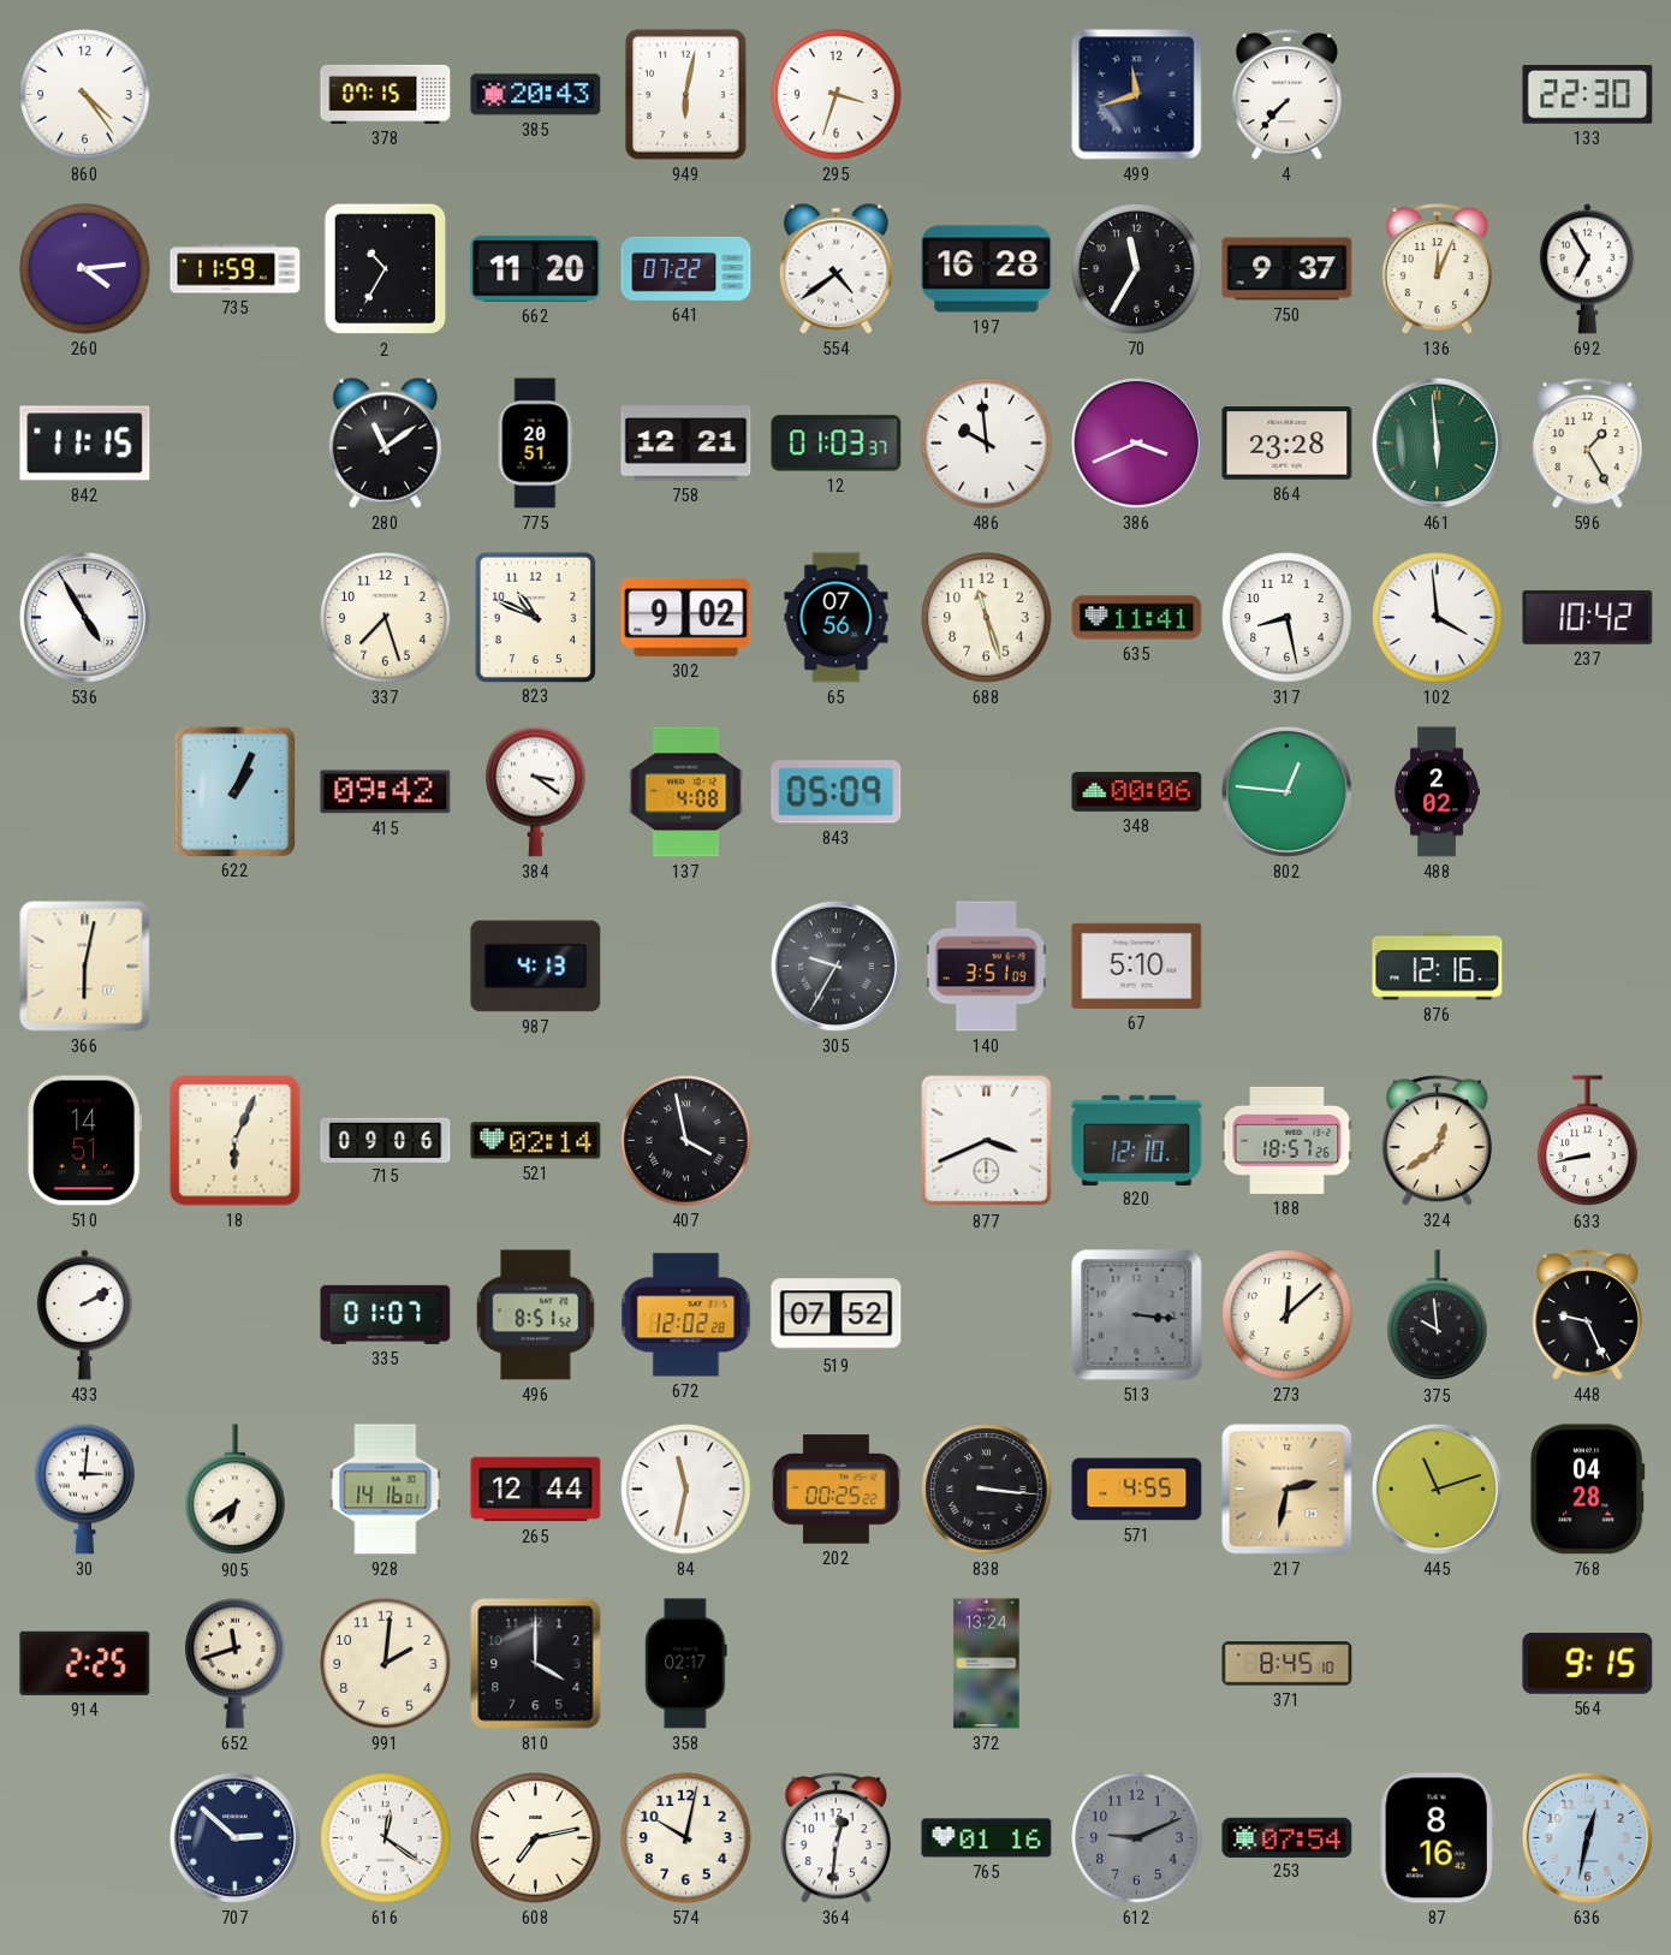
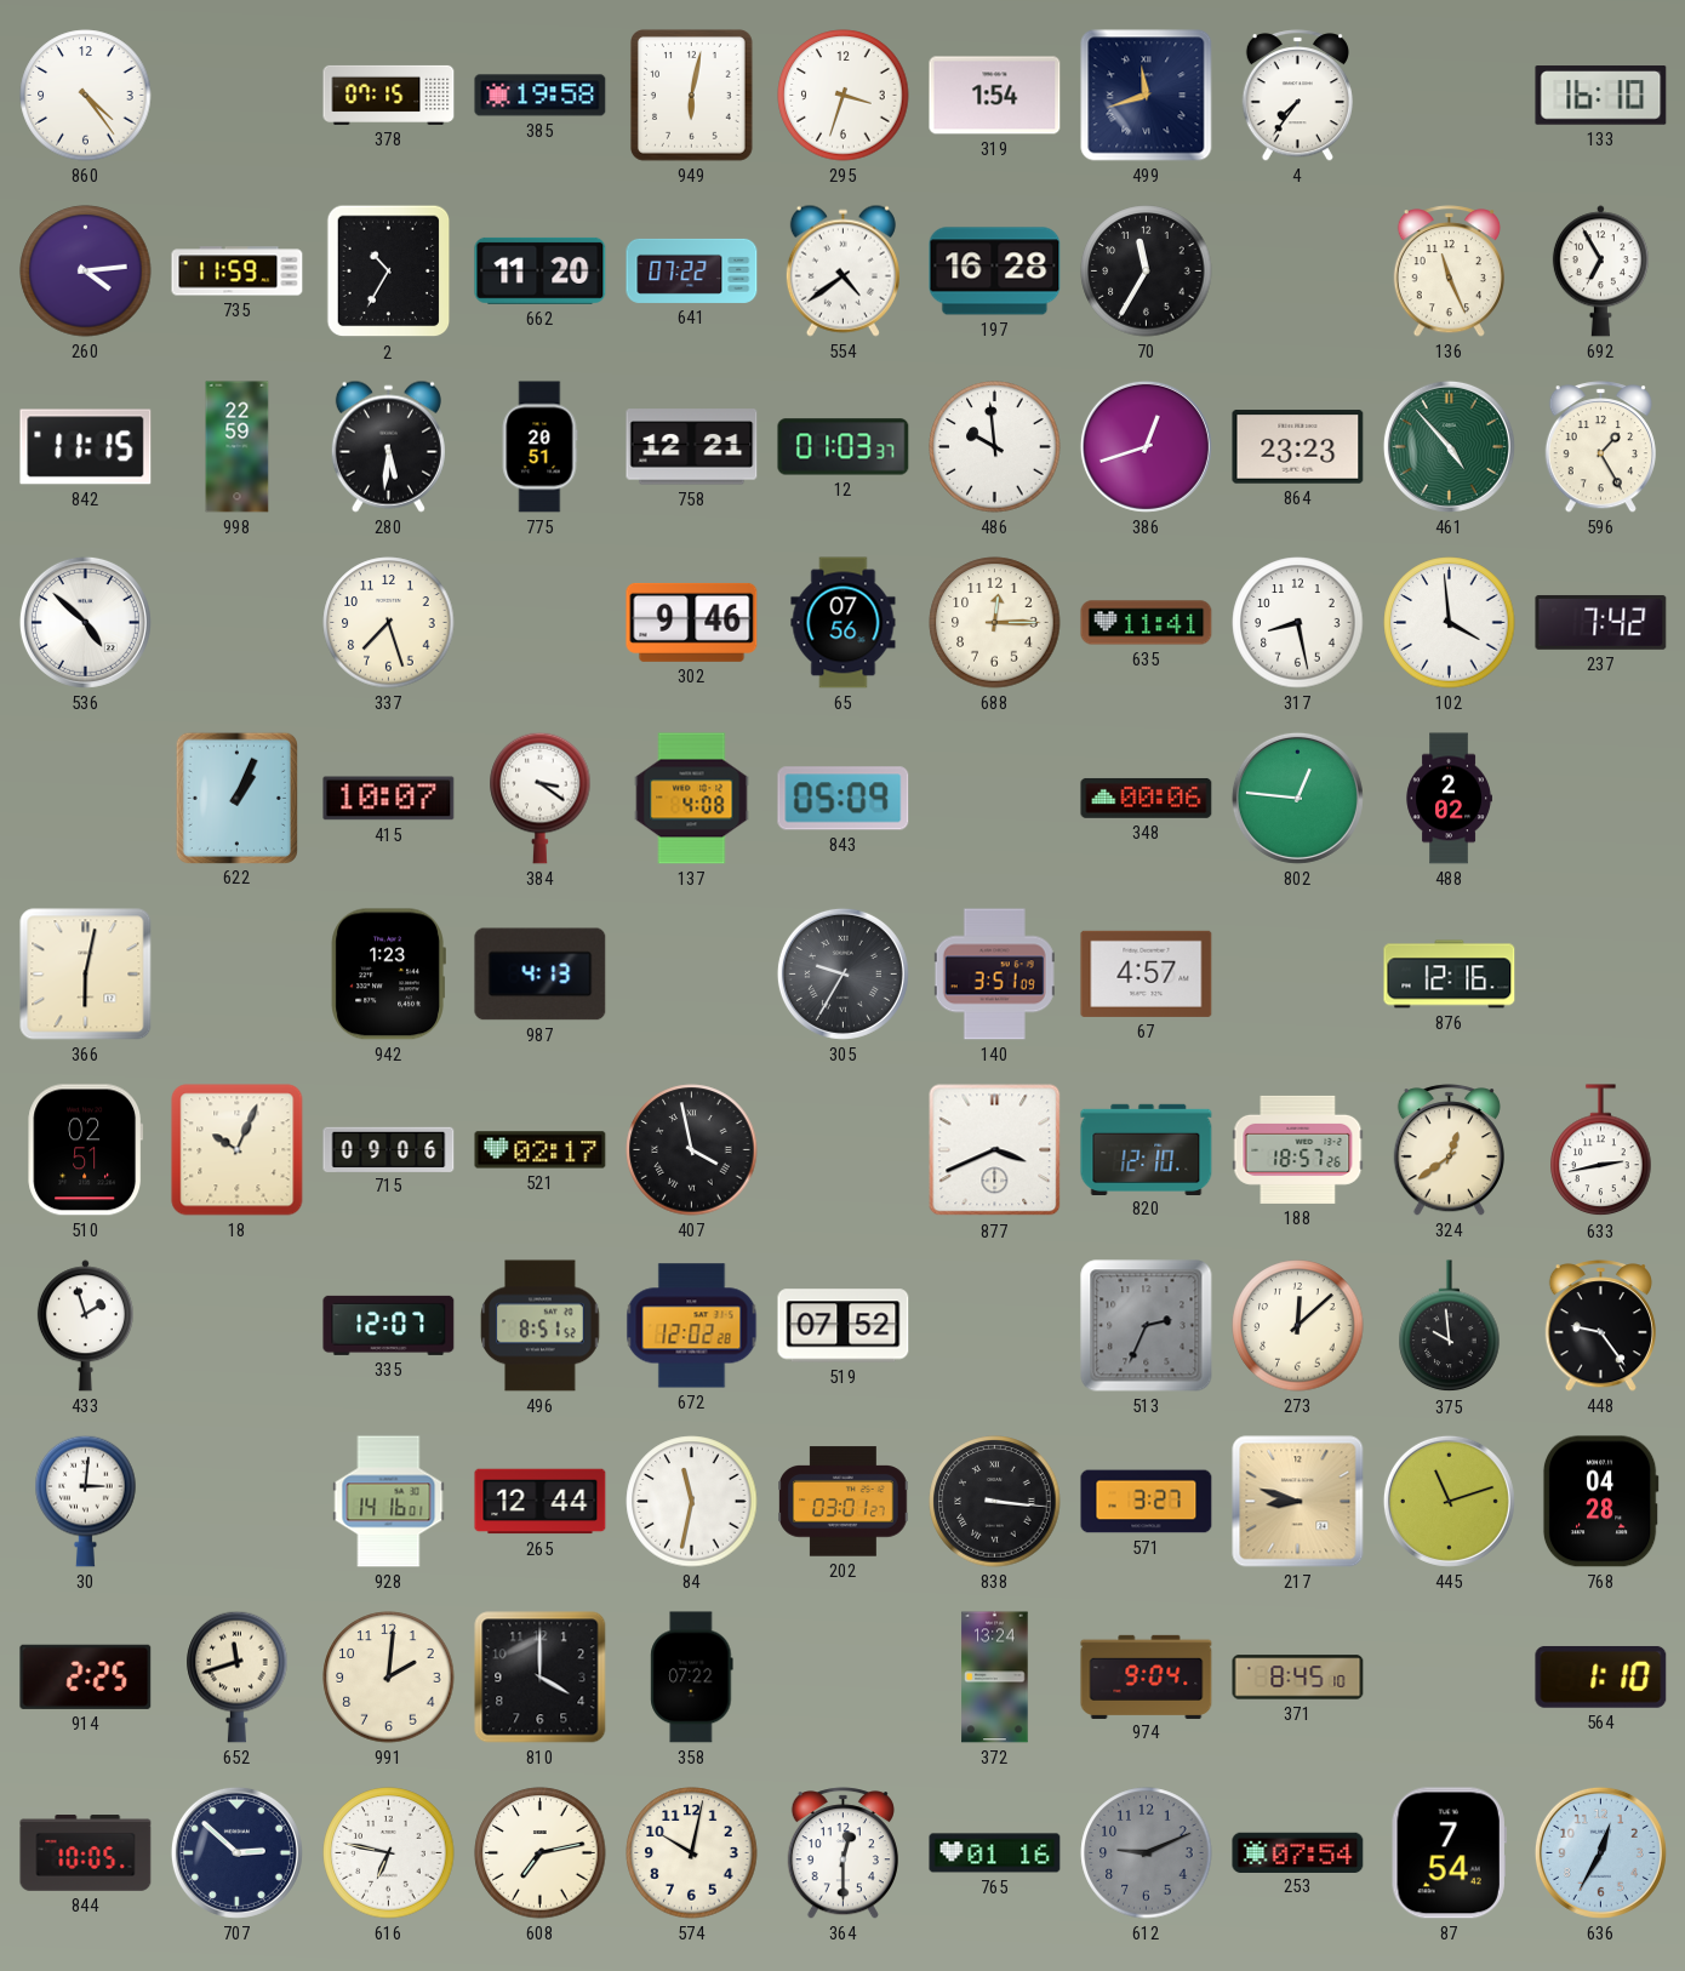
385: 20:43 -> 19:58
319: none -> 1:54
4: 7:37 -> 7:36
133: 22:30 -> 16:10
750: 9:37 -> none
136: 12:04 -> 11:26
998: none -> 22:59
280: 11:09 -> 5:31
386: 3:41 -> 12:42
864: 23:28 -> 23:23
461: 5:59 -> 4:53
536: 4:55 -> 4:52
823: 10:49 -> none
302: 9:02 -> 9:46
688: 11:27 -> 12:15
237: 10:42 -> 7:42
415: 09:42 -> 10:07
942: none -> 1:23
67: 5:10 -> 4:57
510: 14:51 -> 02:51
18: 6:04 -> 10:04
521: 02:14 -> 02:17
633: 8:43 -> 2:43
433: 2:10 -> 1:57
335: 01:07 -> 12:07
513: 3:16 -> 2:34
448: 9:26 -> 9:24
905: 6:39 -> none
202: 00:25 -> 03:01
571: 4:55 -> 3:27
217: 2:32 -> 8:48
358: 02:17 -> 07:22
974: none -> 9:04
564: 9:15 -> 1:10
844: none -> 10:05
616: 12:21 -> 6:47
364: 12:31 -> 12:30
87: 8:16 -> 7:54
636: 12:32 -> 12:35
